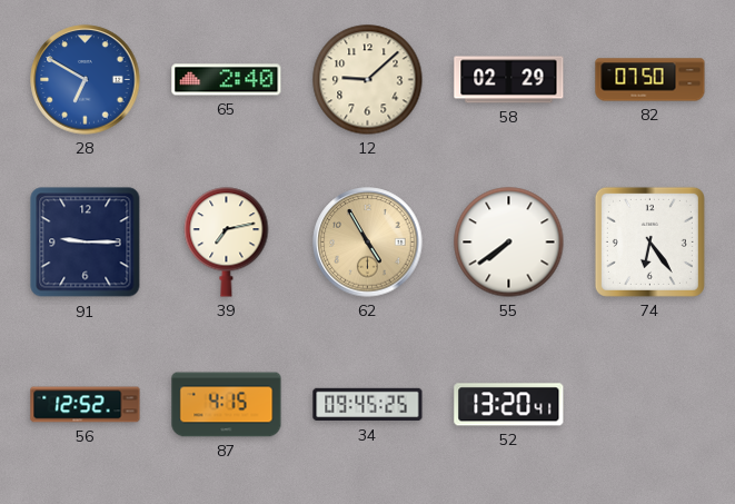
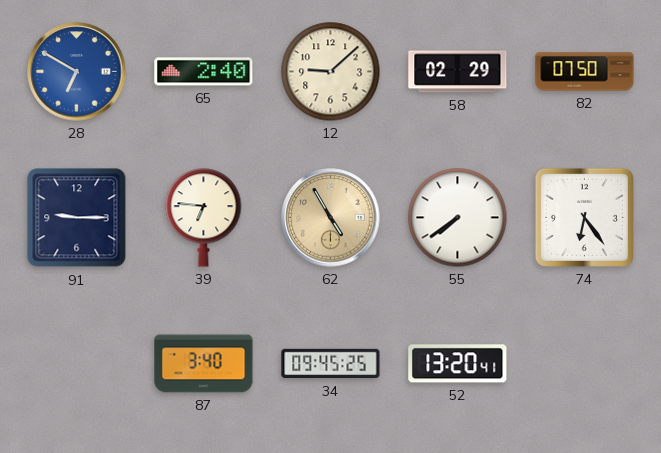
39: 7:13 -> 6:46
56: 12:52 -> none
87: 4:15 -> 3:40
